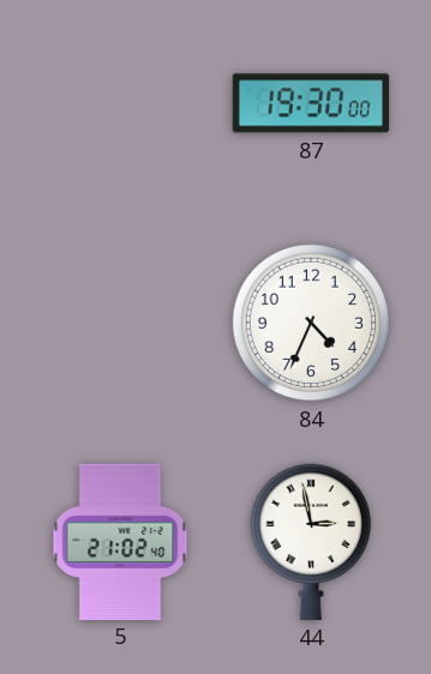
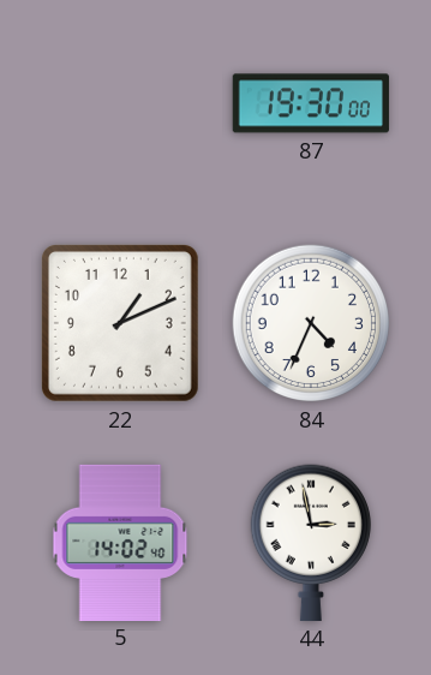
22: none -> 1:11
5: 21:02 -> 14:02
